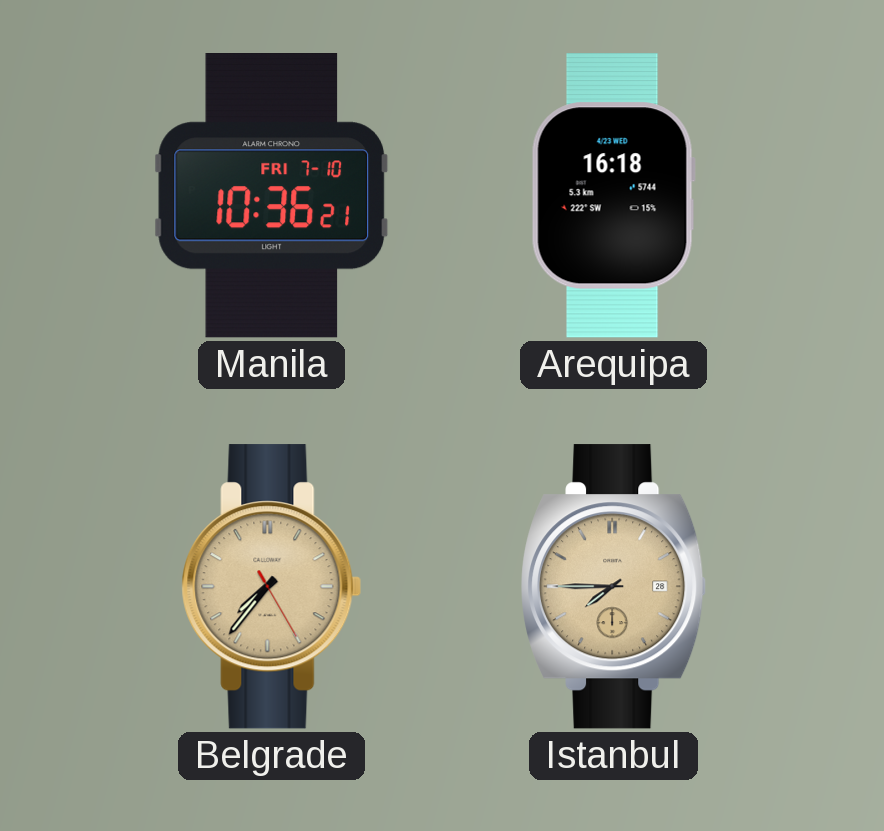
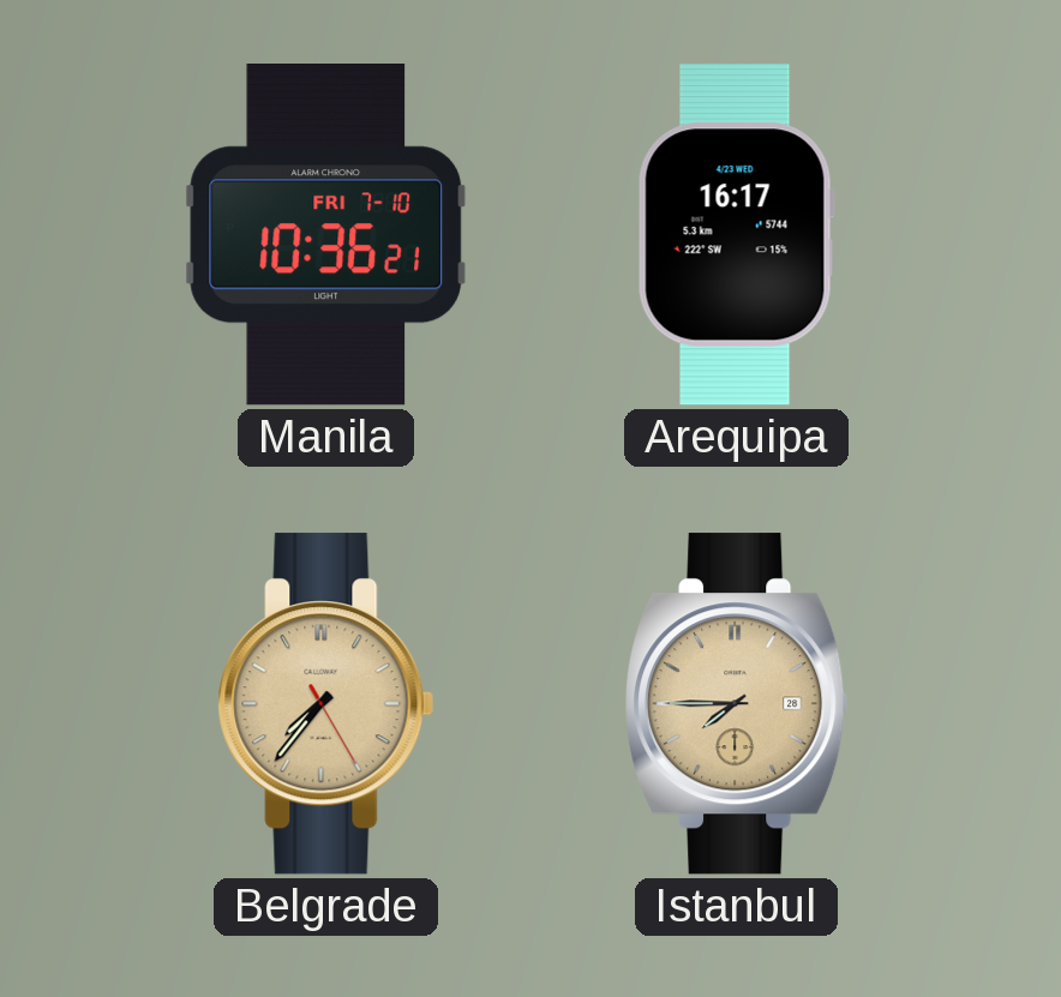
Arequipa: 16:18 -> 16:17
